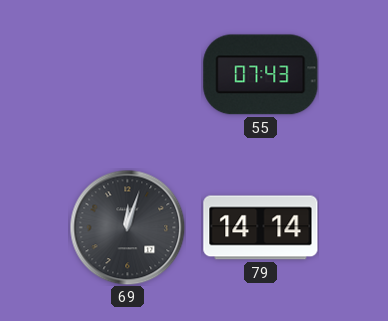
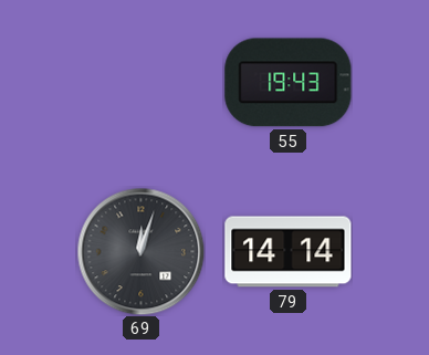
55: 07:43 -> 19:43
